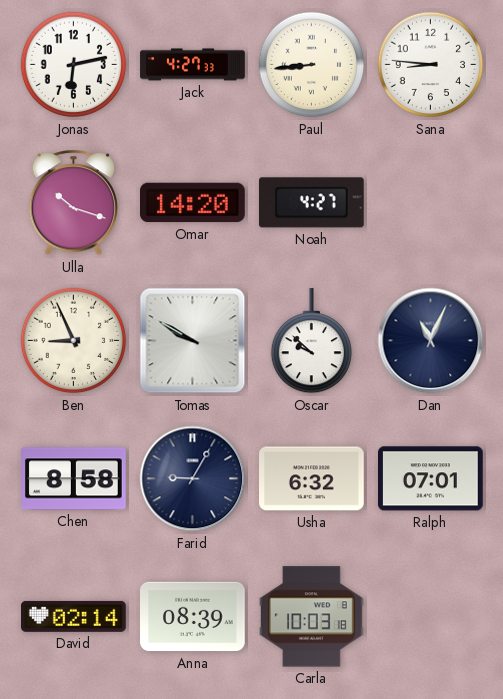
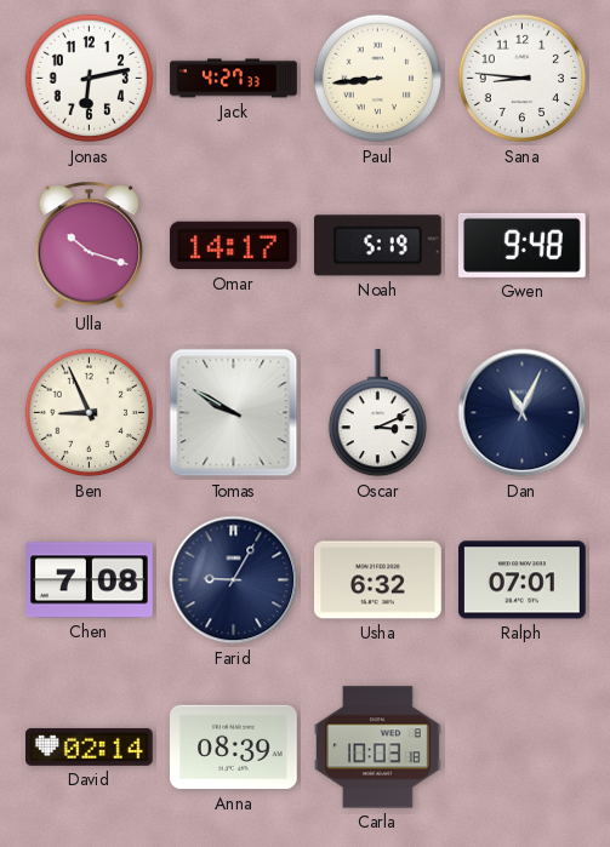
Omar: 14:20 -> 14:17
Noah: 4:27 -> 5:19
Gwen: none -> 9:48
Oscar: 9:52 -> 3:11
Chen: 8:58 -> 7:08
